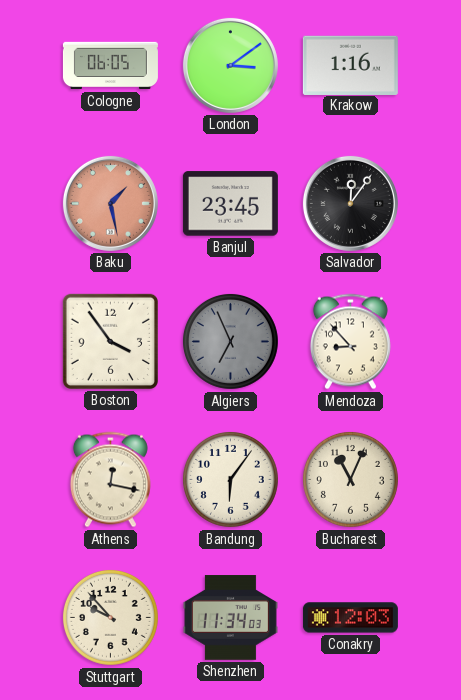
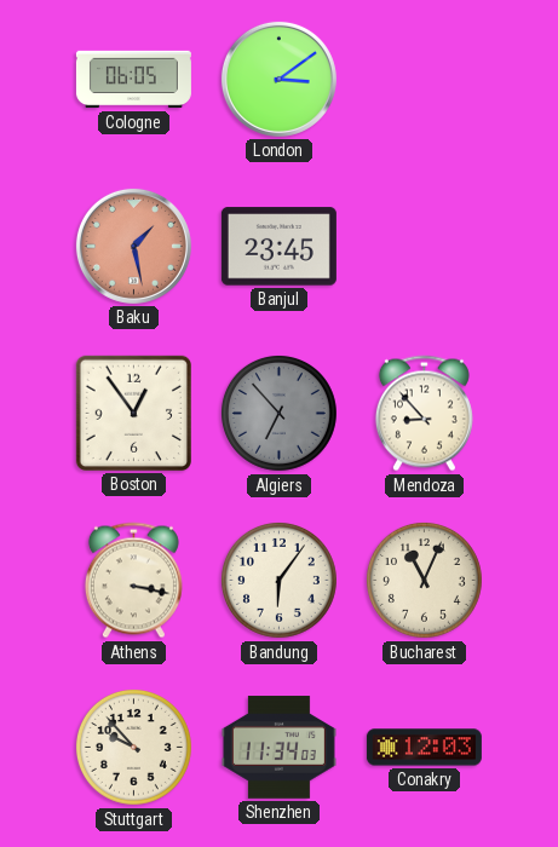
Krakow: 1:16 -> none
Salvador: 12:06 -> none
Boston: 3:54 -> 12:54
Algiers: 6:56 -> 6:53
Athens: 12:17 -> 3:17
